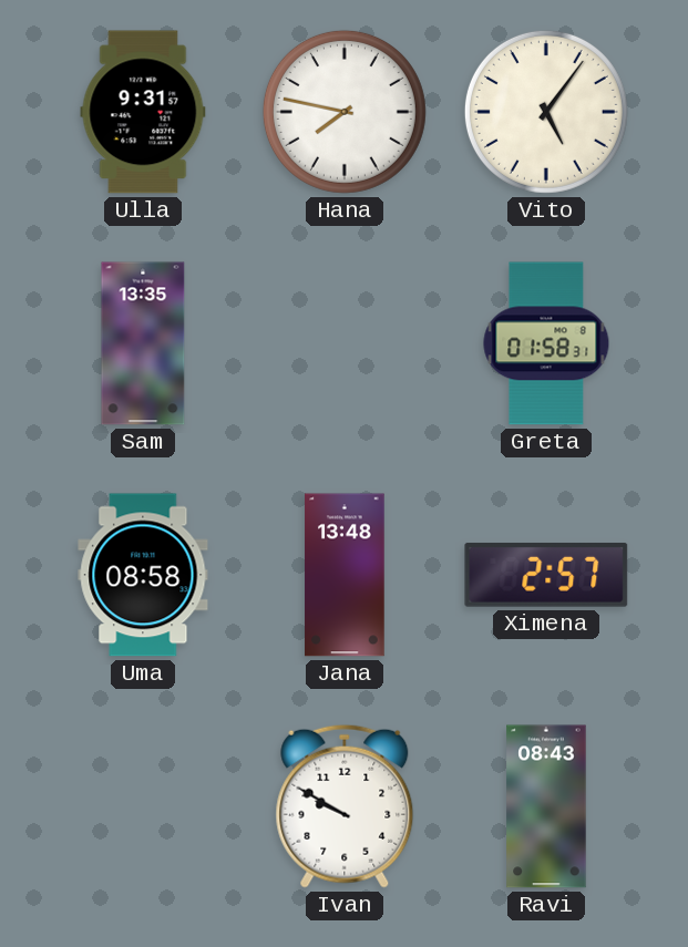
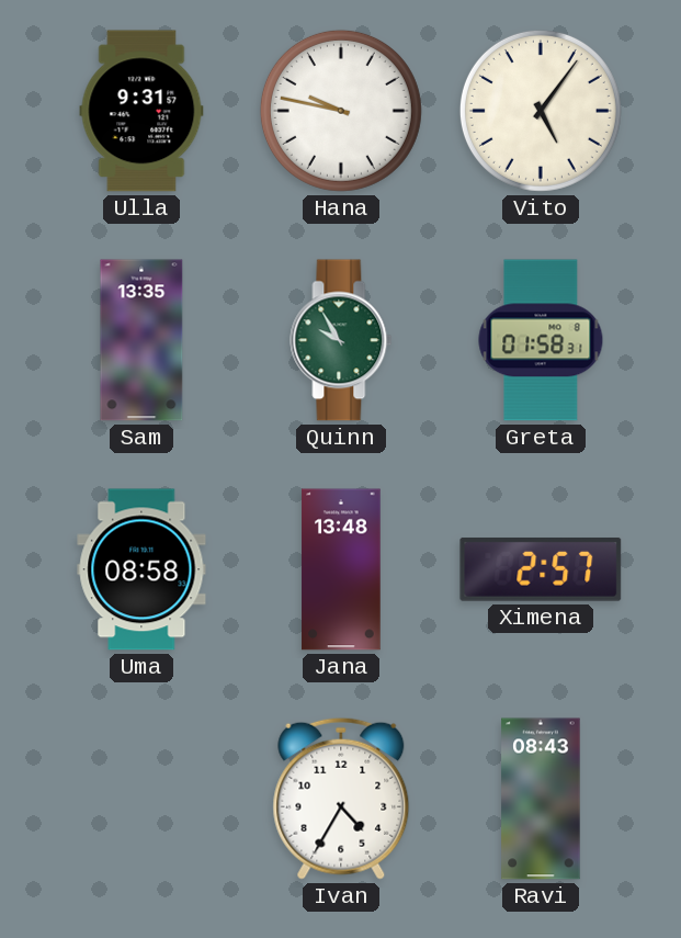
Hana: 7:47 -> 9:47
Quinn: none -> 9:55
Ivan: 9:50 -> 4:35
